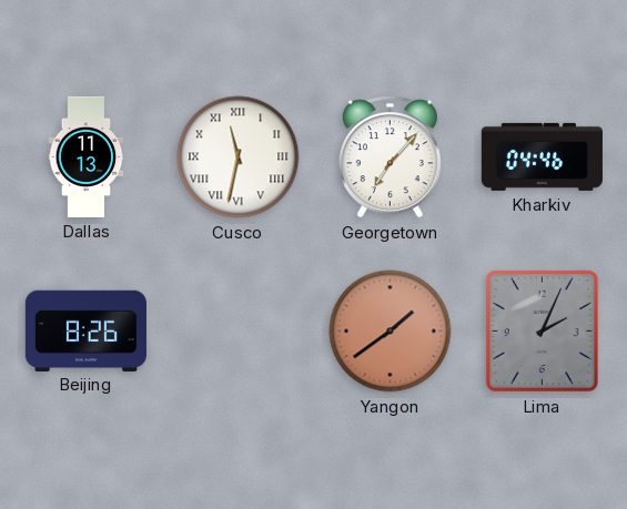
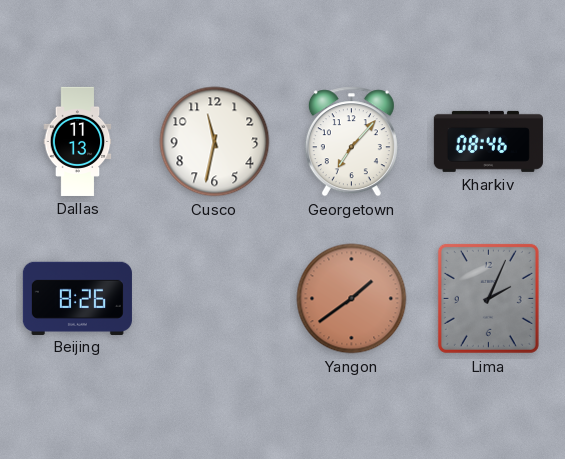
Cusco numerals: Roman -> Arabic
Kharkiv: 04:46 -> 08:46
